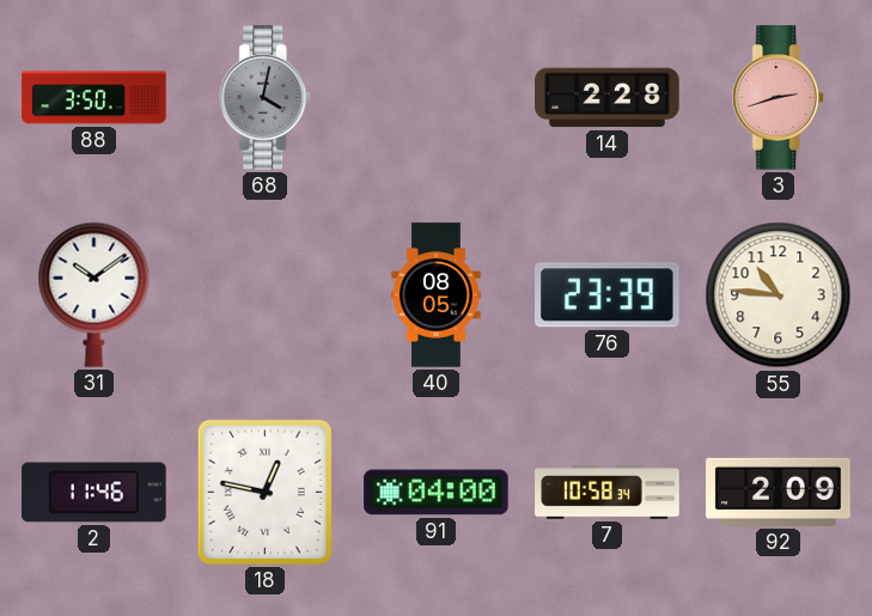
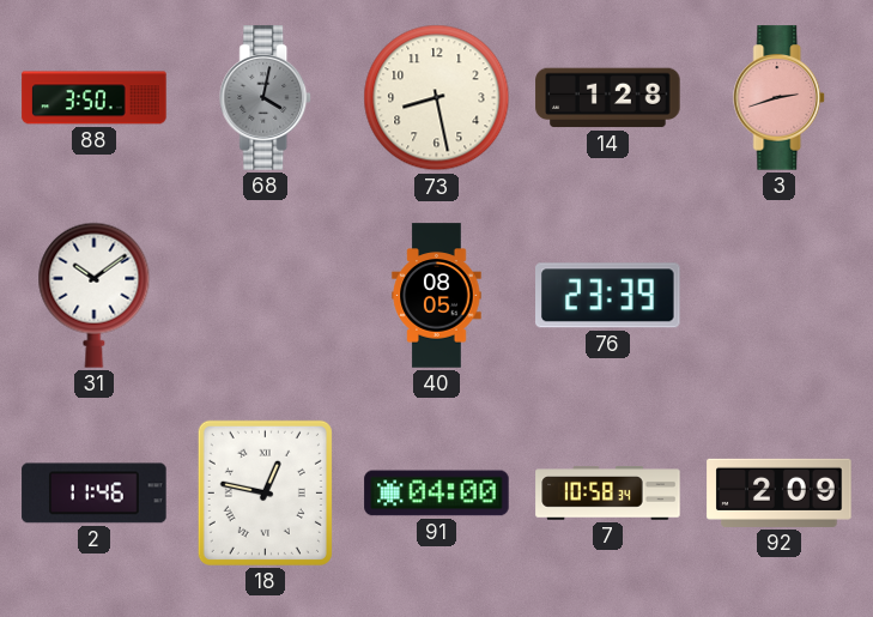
73: none -> 8:28
14: 2:28 -> 1:28
55: 10:46 -> none
